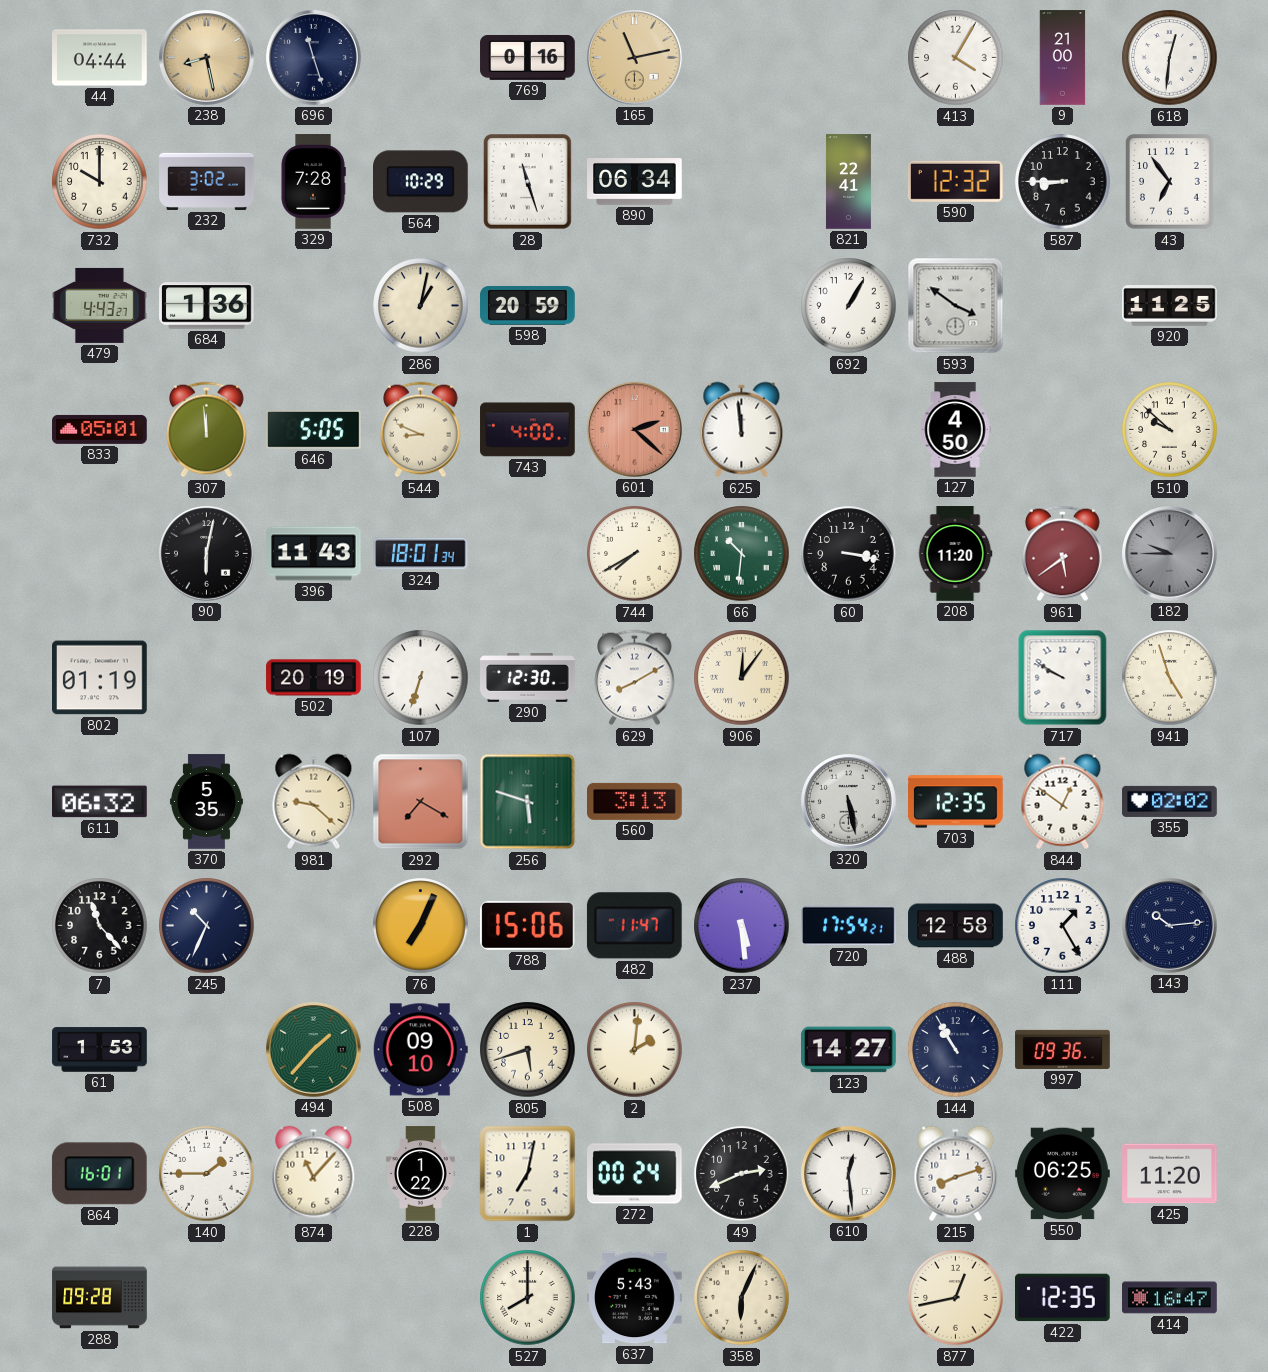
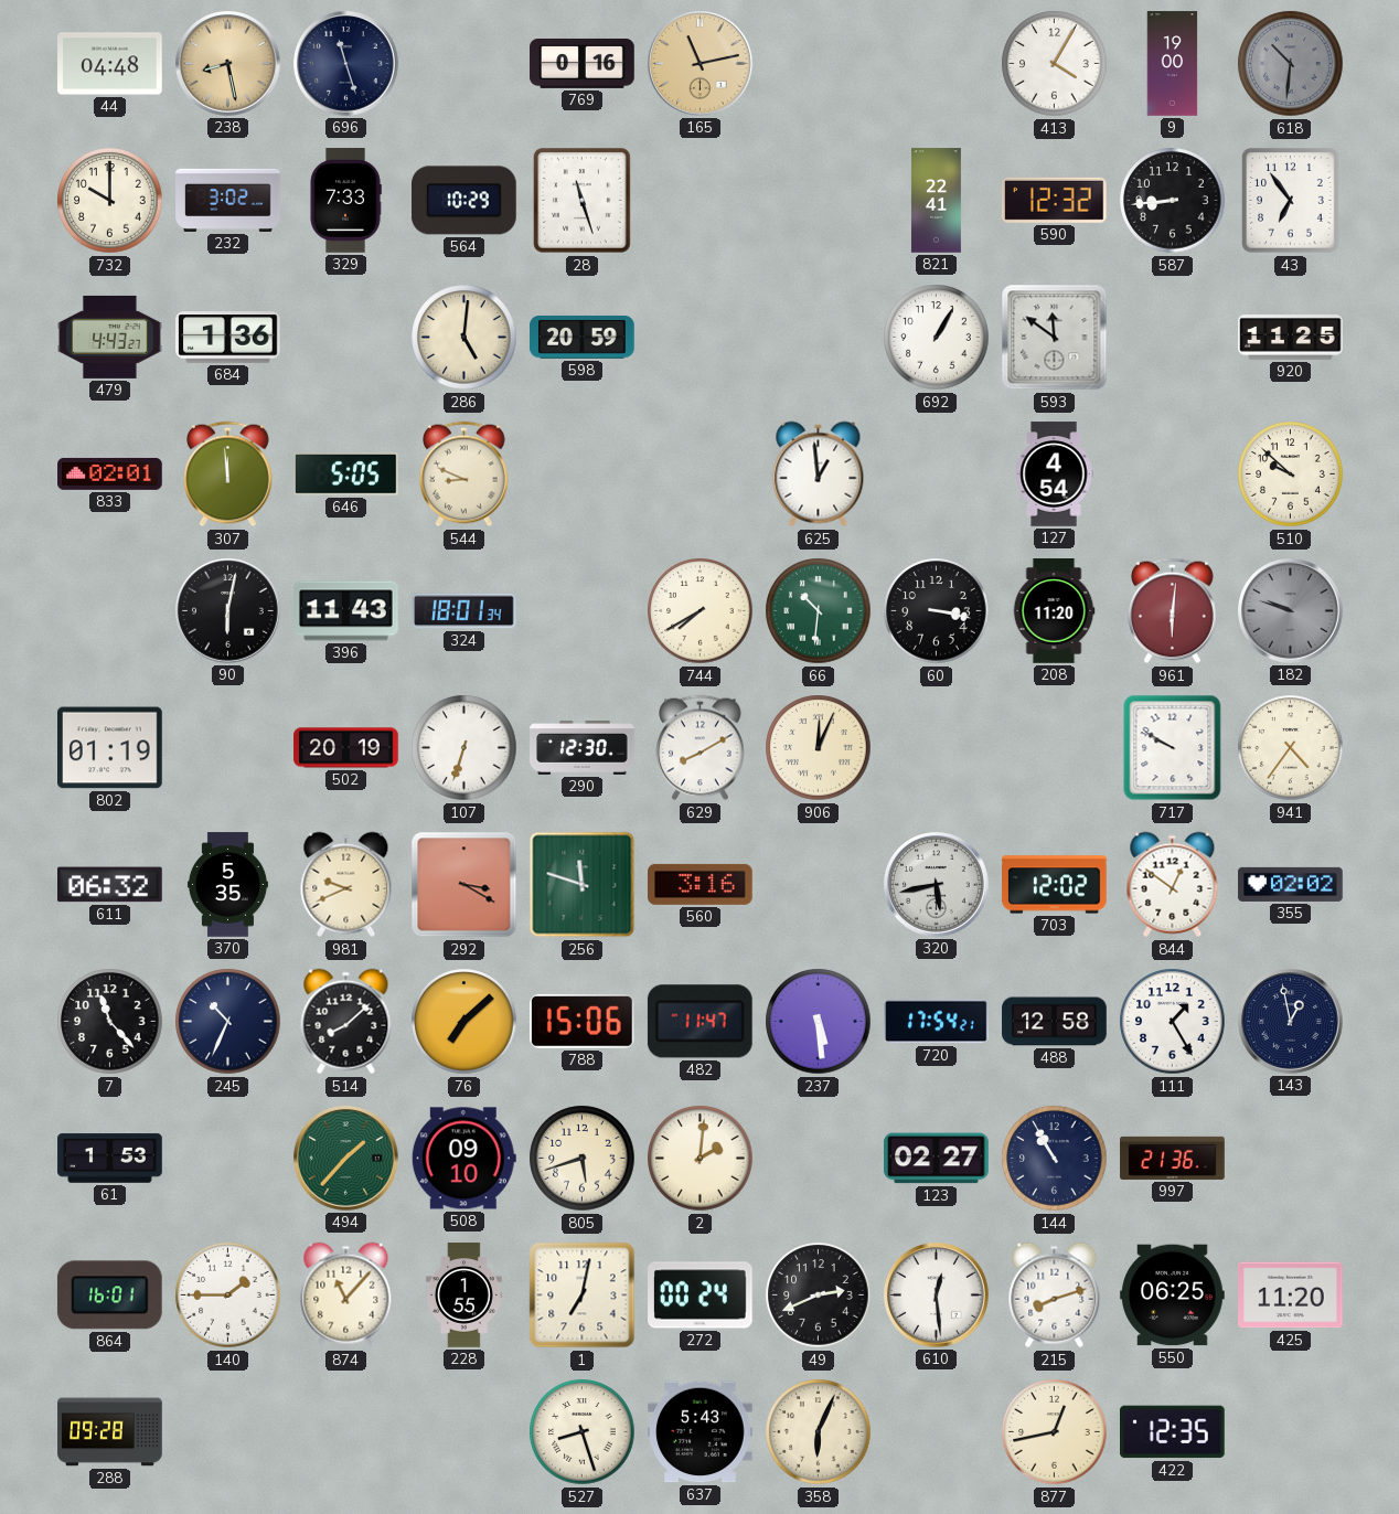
44: 04:44 -> 04:48
9: 21:00 -> 19:00
618: 12:31 -> 10:31
618 dial: white -> grey
329: 7:28 -> 7:33
890: 06:34 -> none
587: 8:45 -> 8:44
286: 1:02 -> 5:01
593: 3:51 -> 11:51
833: 05:01 -> 02:01
743: 4:00 -> none
601: 2:22 -> none
625: 11:59 -> 12:59
127: 4:50 -> 4:54
961: 5:39 -> 6:01
182: 9:45 -> 9:48
906: 12:06 -> 12:04
941: 4:57 -> 4:36
981: 9:22 -> 9:41
292: 7:20 -> 3:20
256: 5:48 -> 11:48
560: 3:13 -> 3:16
320: 5:28 -> 5:43
703: 12:35 -> 12:02
514: none -> 8:08
76: 7:04 -> 7:08
143: 10:14 -> 12:58
123: 14:27 -> 02:27
997: 09:36 -> 21:36
228: 1:22 -> 1:55
527: 8:00 -> 8:27
414: 16:47 -> none
